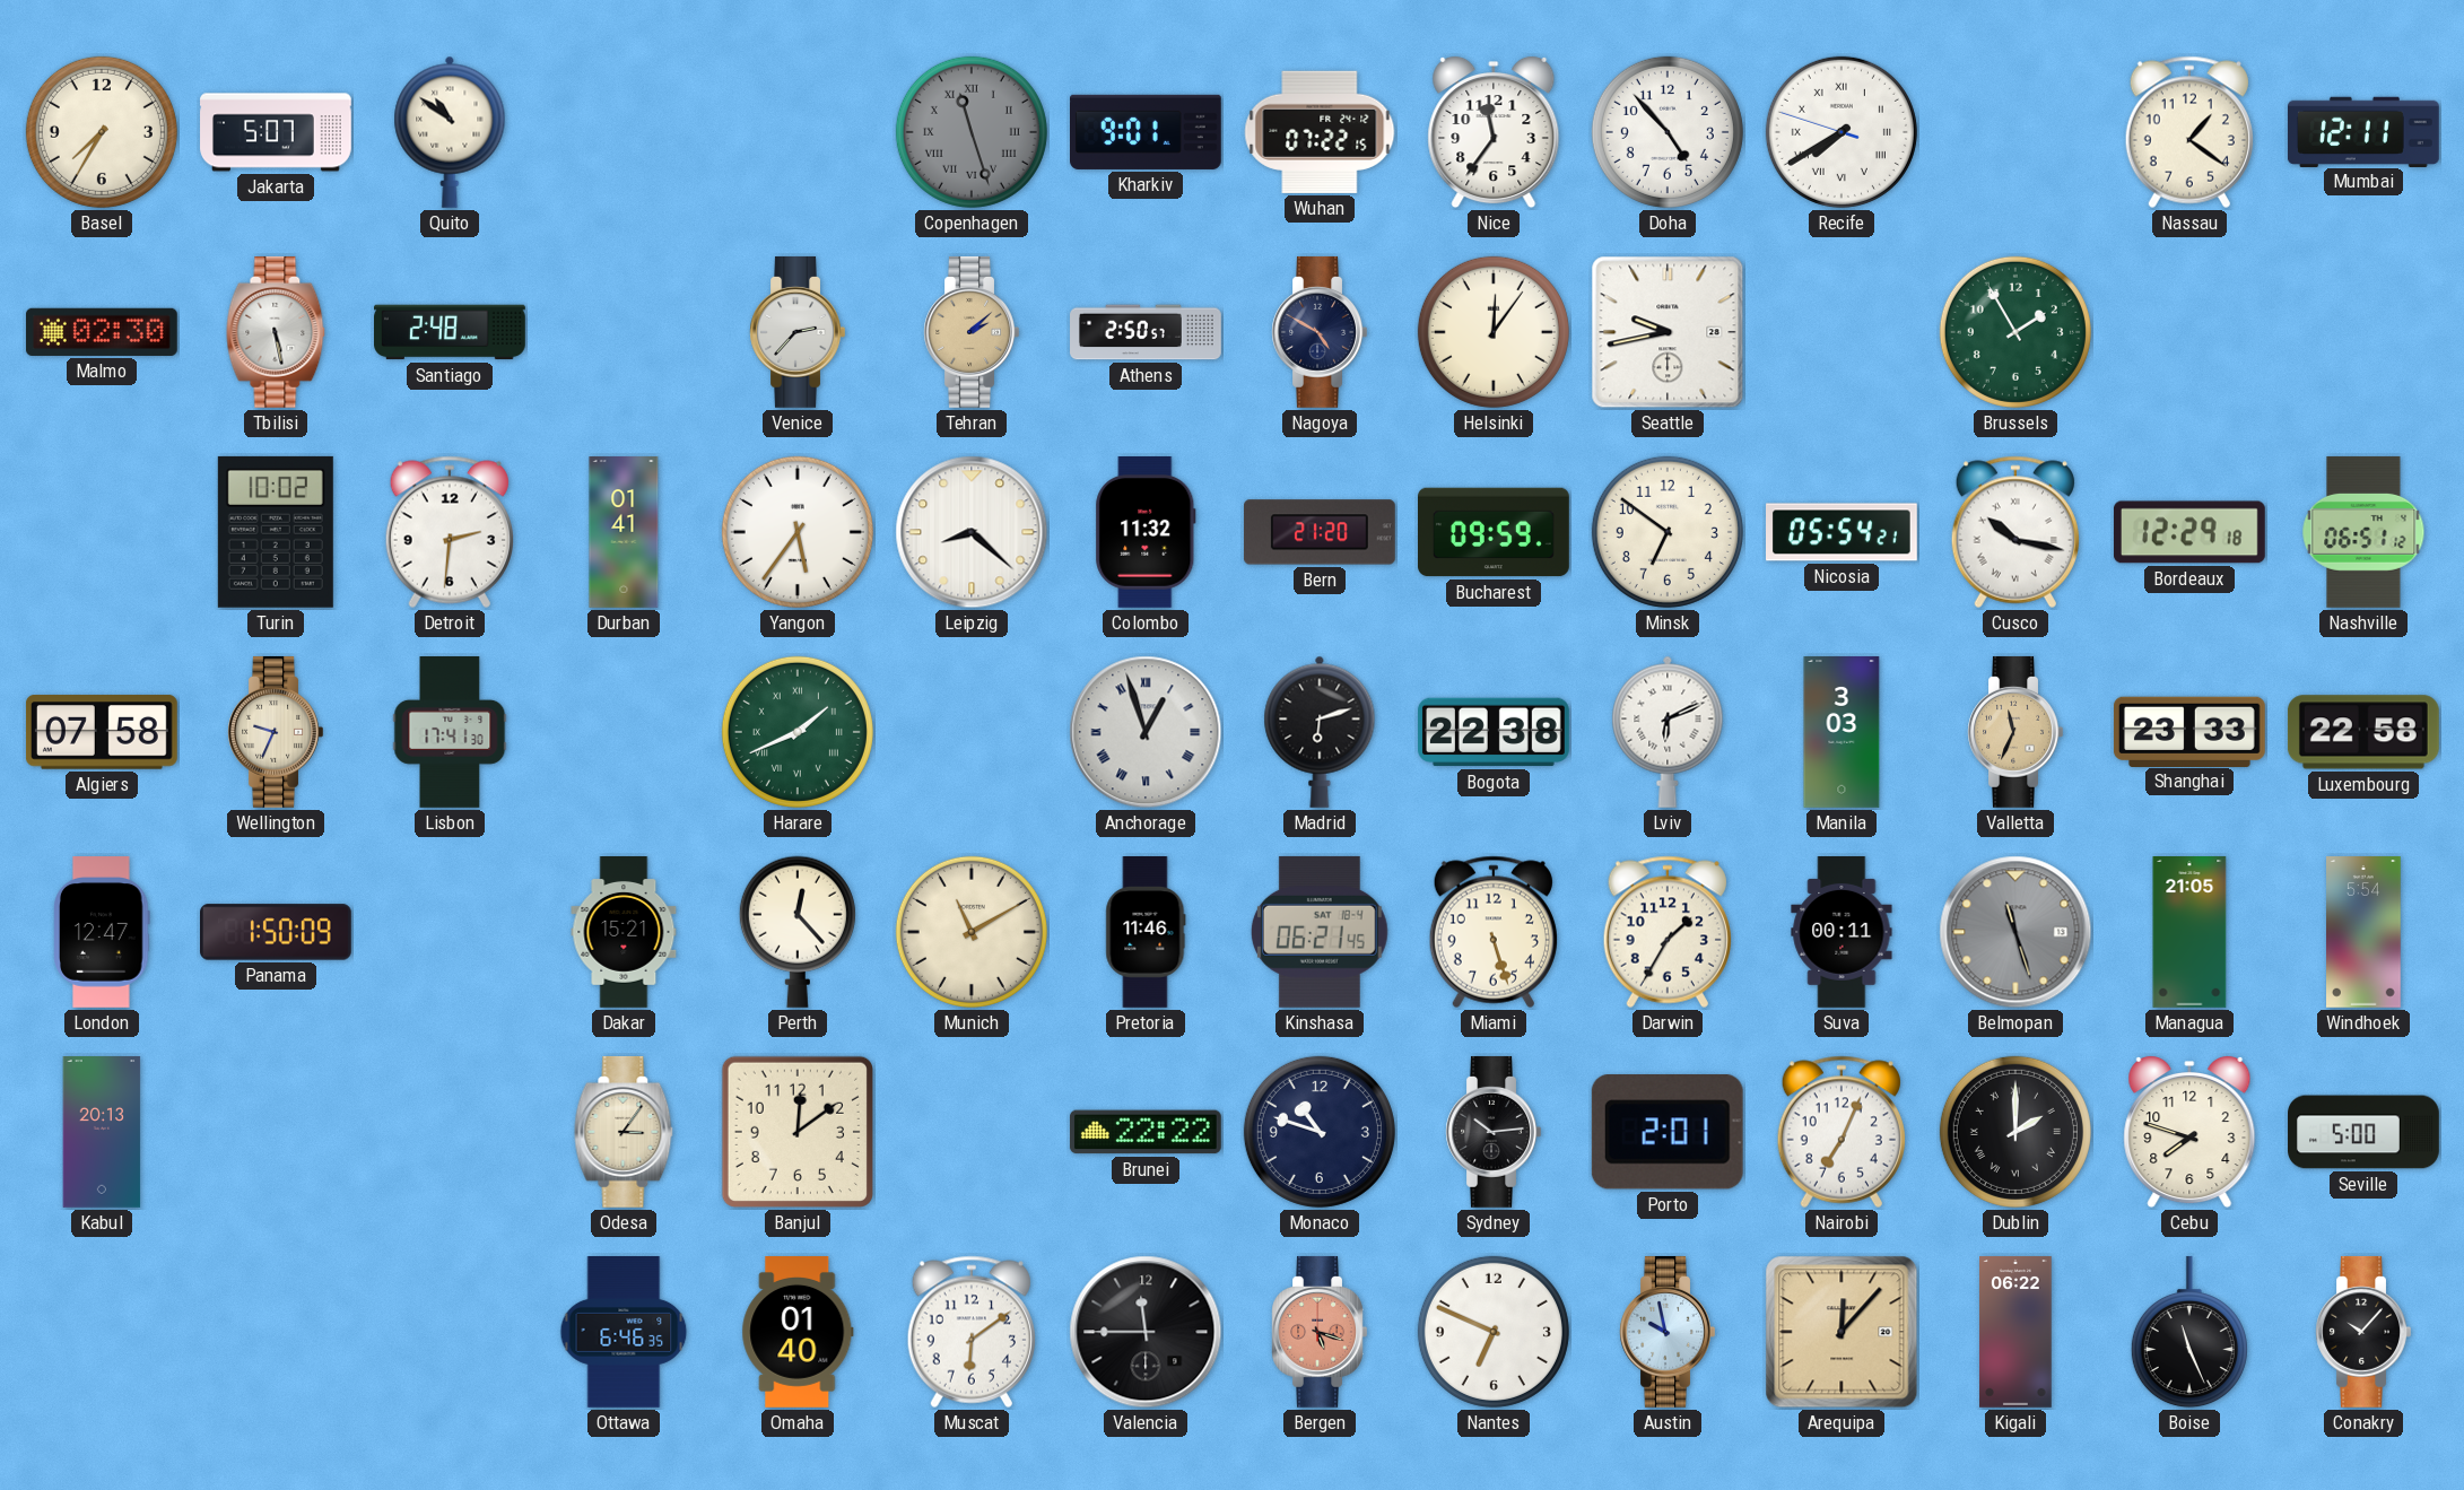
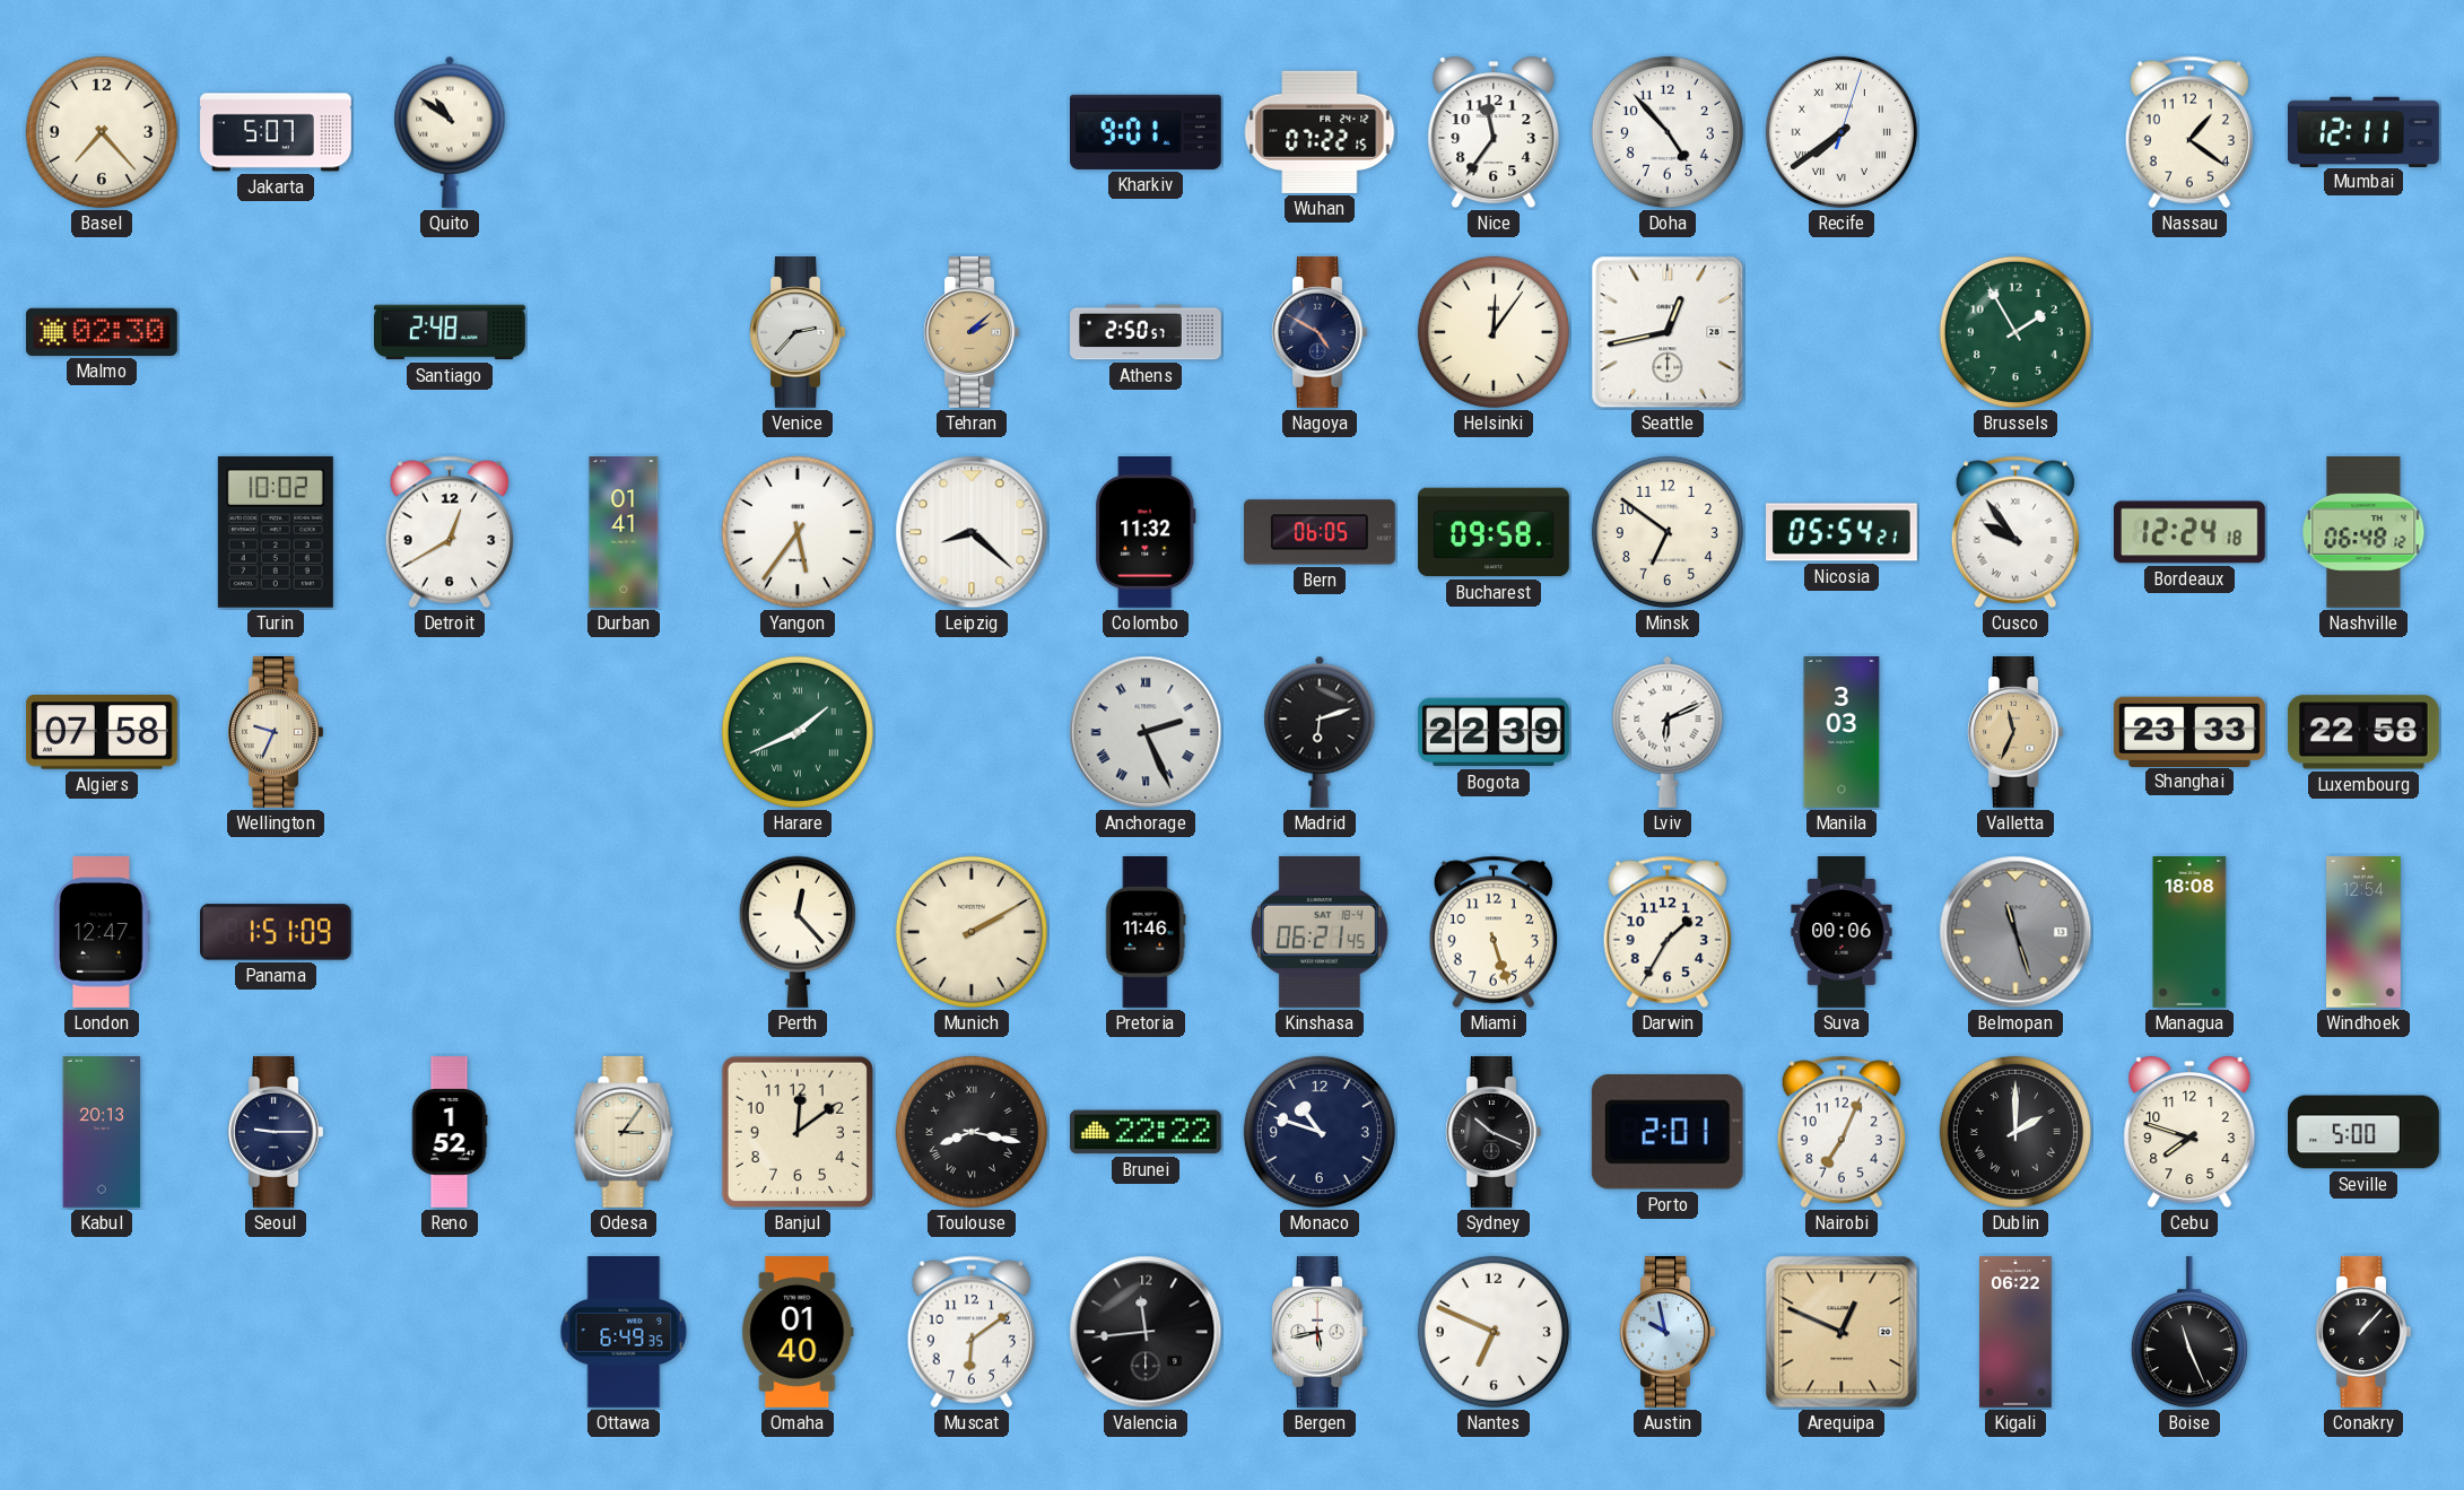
Basel: 7:35 -> 7:23
Copenhagen: 11:27 -> none
Recife: 7:39:48 -> 7:39:03
Tbilisi: 5:28 -> none
Seattle: 9:43 -> 12:43
Detroit: 2:31 -> 12:40
Bern: 21:20 -> 06:05
Bucharest: 09:59 -> 09:58
Cusco: 10:17 -> 9:54
Bordeaux: 12:29 -> 12:24
Nashville: 06:51 -> 06:48
Lisbon: 17:41 -> none
Anchorage: 12:57 -> 2:26
Bogota: 22:38 -> 22:39
Panama: 1:50 -> 1:51
Dakar: 15:21 -> none
Munich: 11:10 -> 2:10
Suva: 00:11 -> 00:06
Managua: 21:05 -> 18:08
Windhoek: 5:54 -> 12:54
Seoul: none -> 9:15
Reno: none -> 1:52
Toulouse: none -> 8:17
Sydney: 10:14 -> 10:19
Ottawa: 6:46 -> 6:49
Valencia: 11:45 -> 11:44
Bergen: 5:18 -> 5:43
Bergen dial: salmon -> white
Arequipa: 12:07 -> 12:49
Conakry: 10:07 -> 1:07
